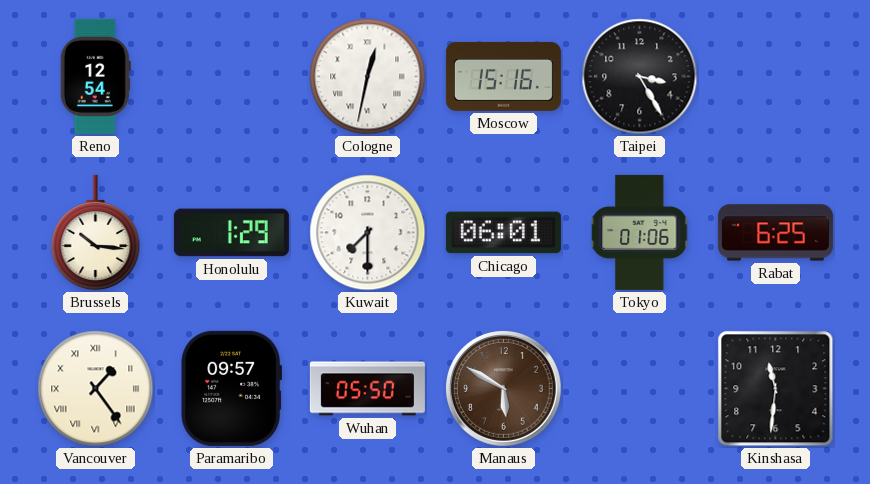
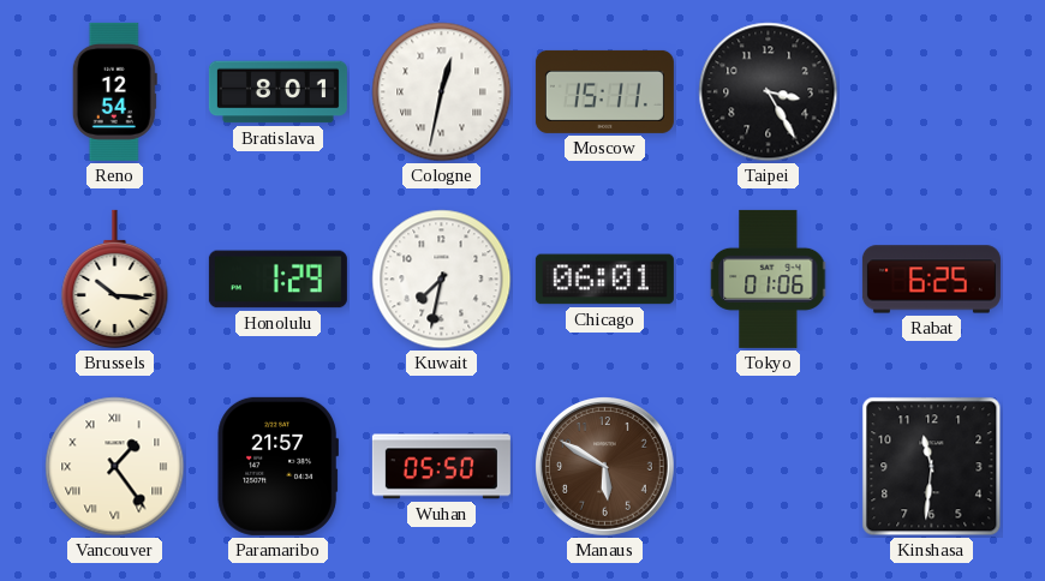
Bratislava: none -> 8:01
Moscow: 15:16 -> 15:11
Kuwait: 7:30 -> 7:32
Paramaribo: 09:57 -> 21:57
